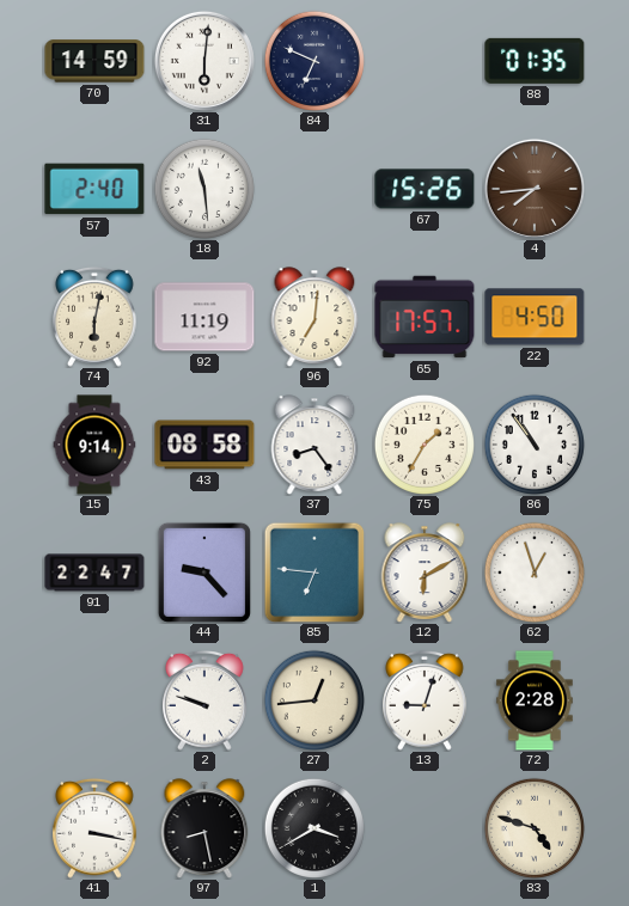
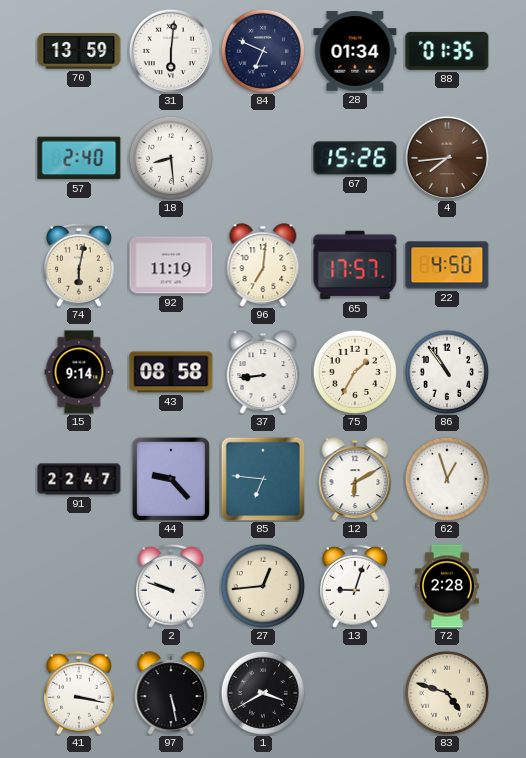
70: 14:59 -> 13:59
28: none -> 01:34
18: 11:29 -> 8:29
37: 8:24 -> 8:44
97: 8:28 -> 5:28
